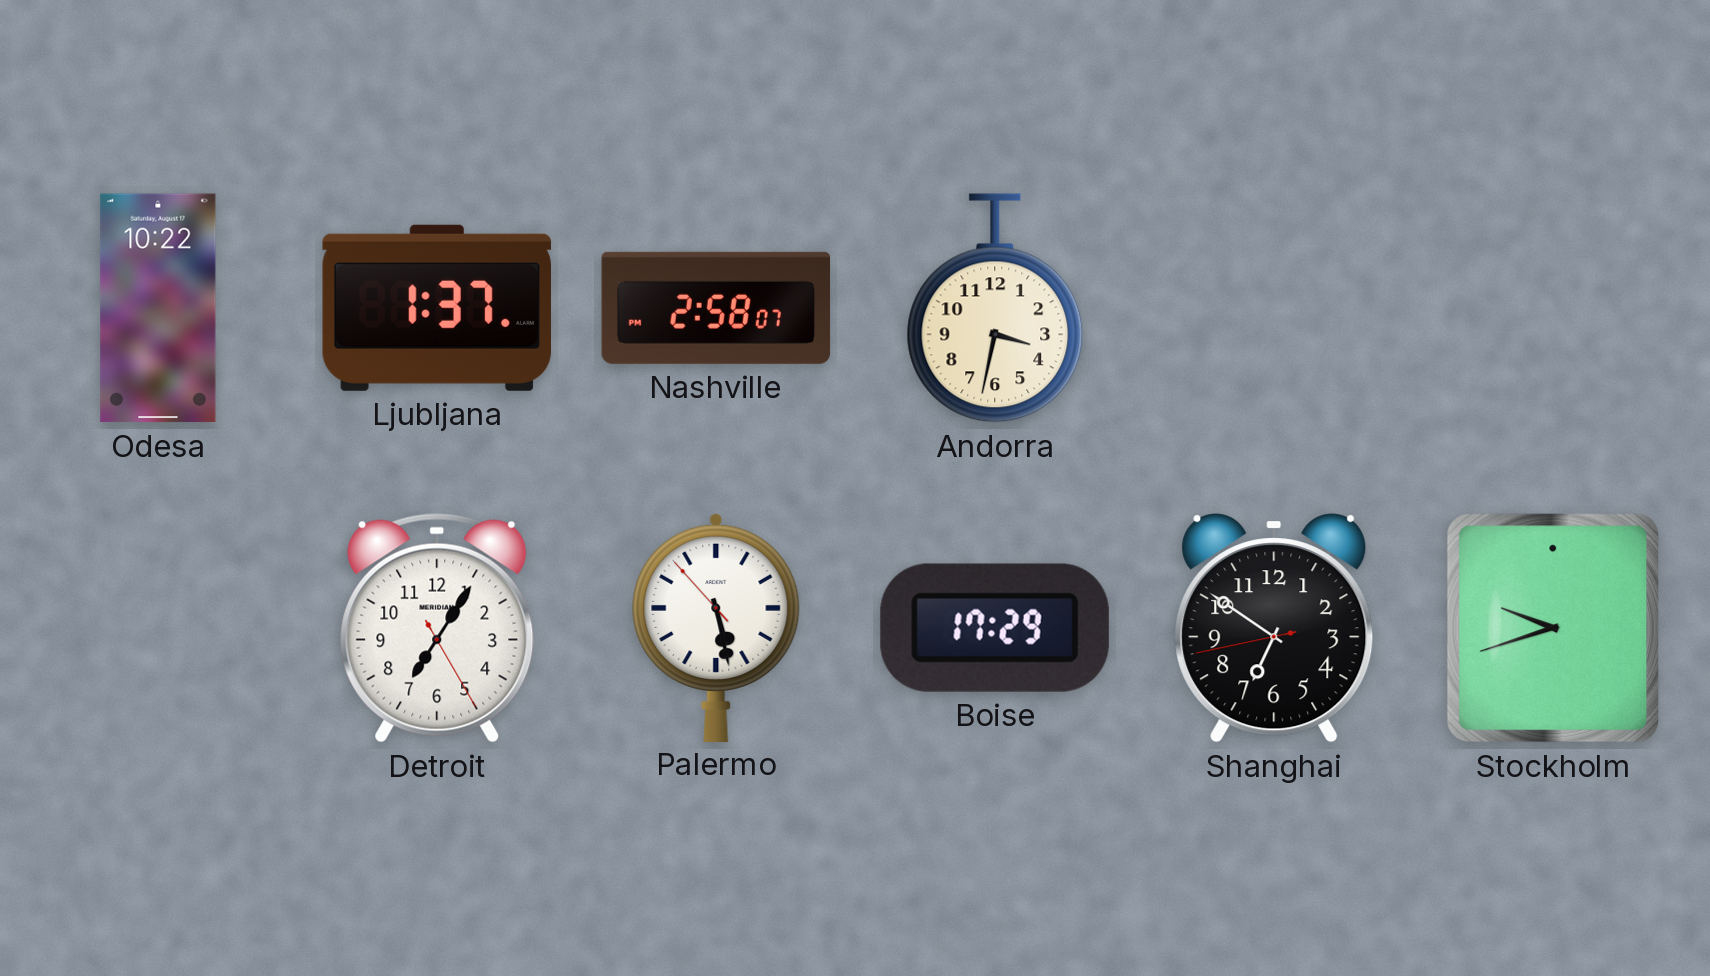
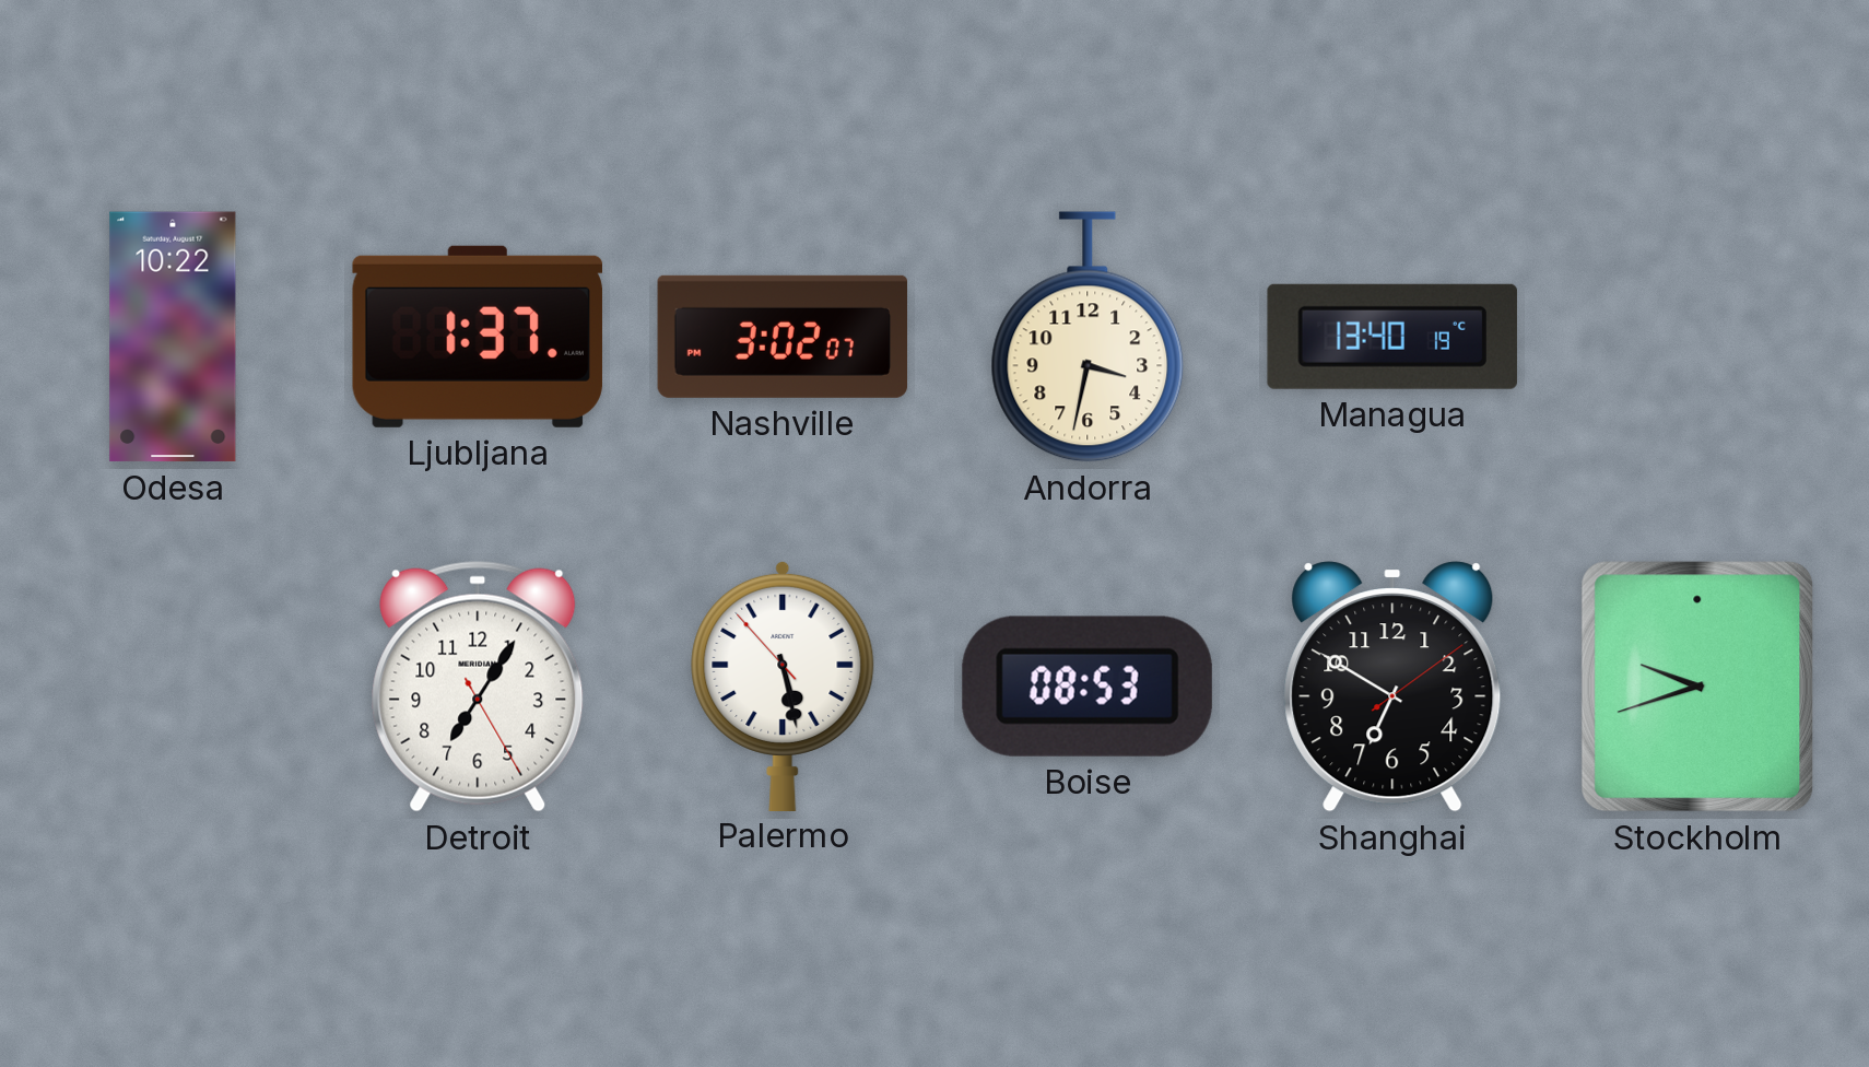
Nashville: 2:58 -> 3:02
Managua: none -> 13:40
Boise: 17:29 -> 08:53
Shanghai: 6:50:43 -> 6:50:09
